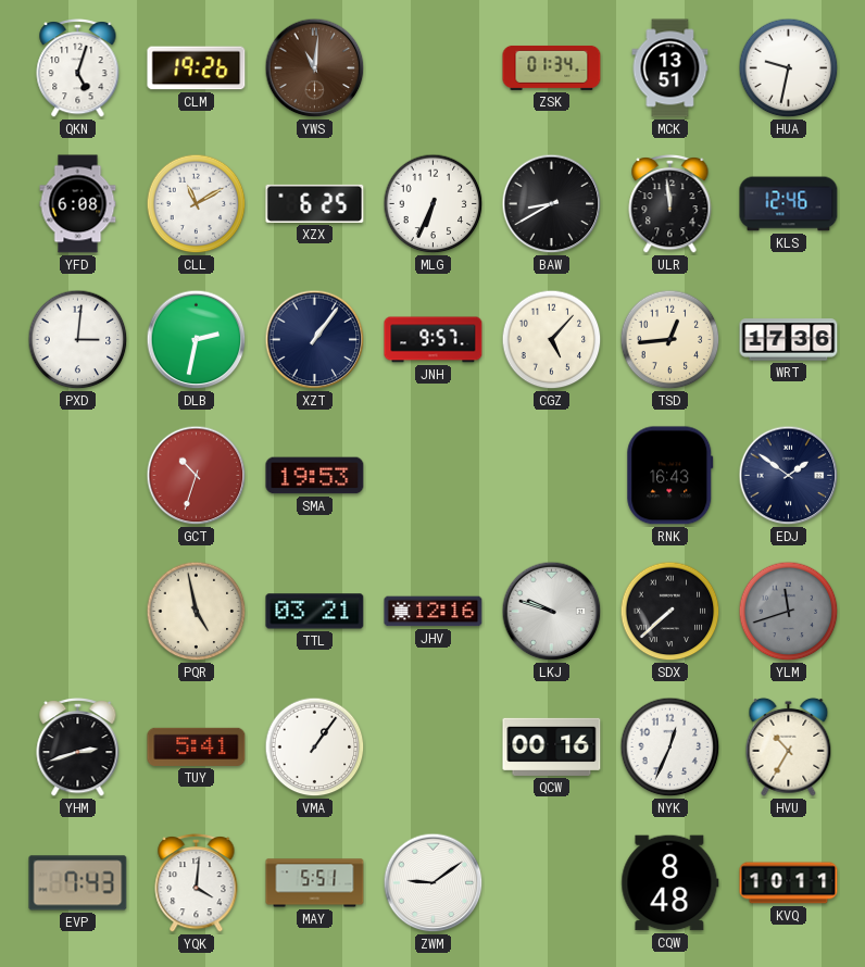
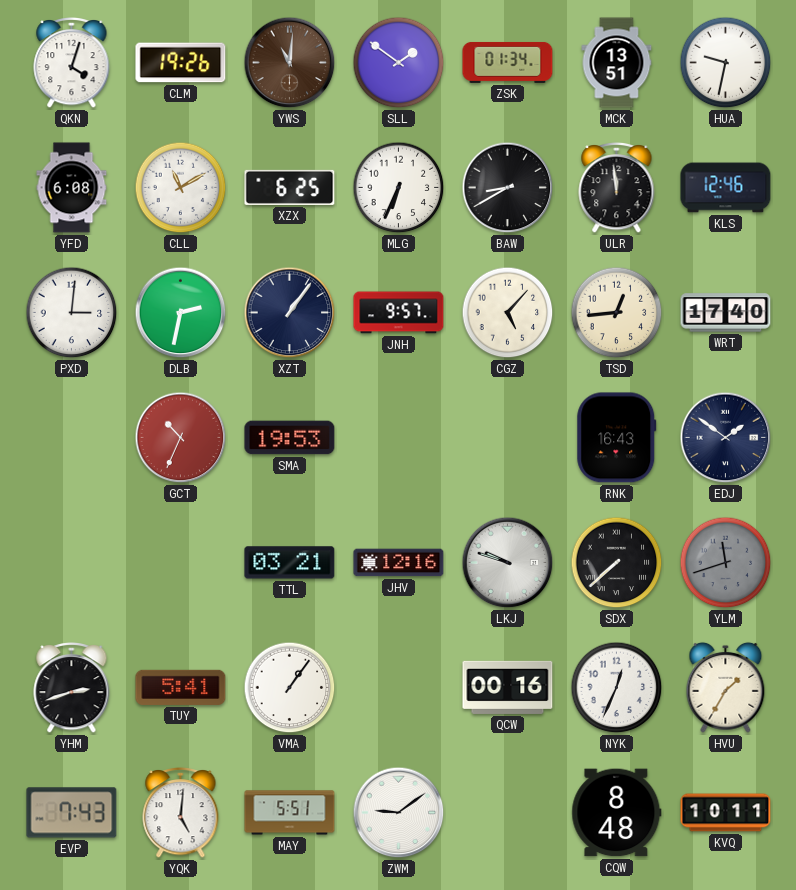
QKN: 5:03 -> 4:03
SLL: none -> 1:51
WRT: 17:36 -> 17:40
GCT: 10:33 -> 10:34
PQR: 4:58 -> none
HVU: 10:35 -> 1:35
YQK: 4:01 -> 5:01
